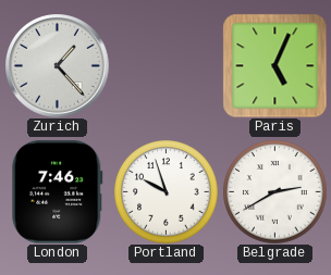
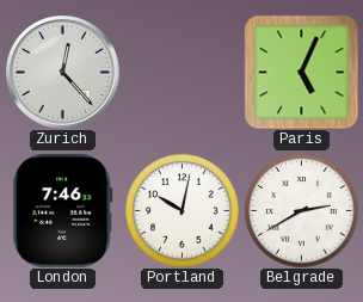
Zurich: 1:23 -> 12:23
Portland: 9:57 -> 10:02
